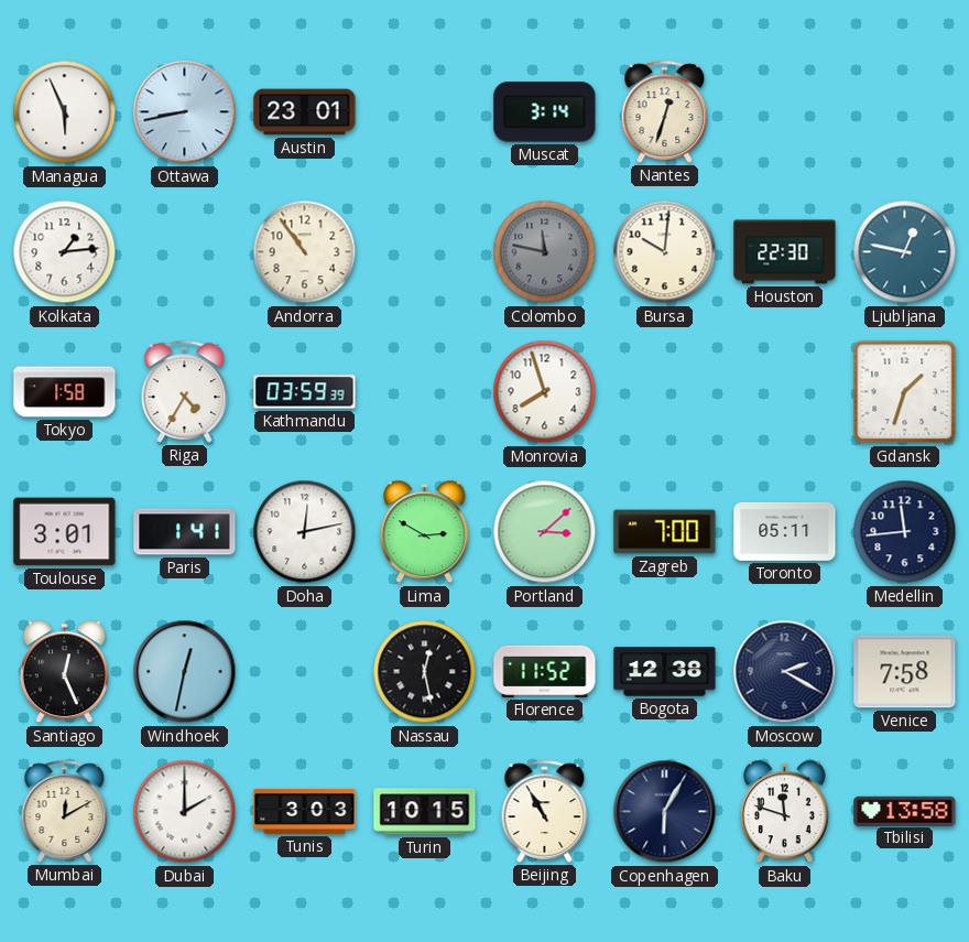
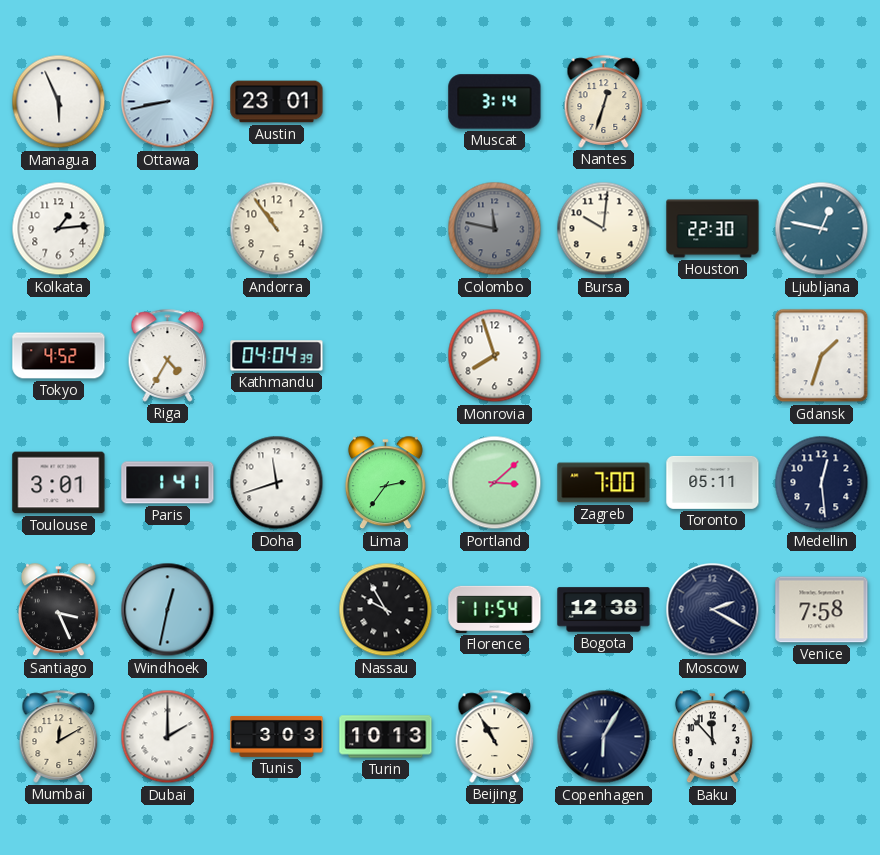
Tokyo: 1:58 -> 4:52
Kathmandu: 03:59 -> 04:04
Doha: 12:13 -> 11:42
Lima: 2:50 -> 2:36
Medellin: 11:44 -> 12:29
Santiago: 12:26 -> 3:26
Nassau: 12:28 -> 9:55
Florence: 11:52 -> 11:54
Turin: 10:15 -> 10:13
Baku: 11:48 -> 11:53
Tbilisi: 13:58 -> none
